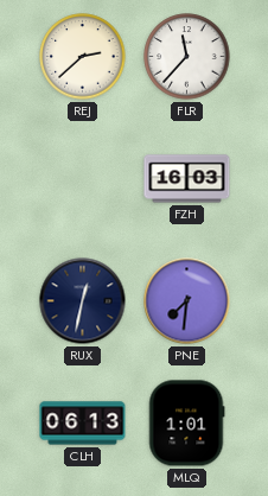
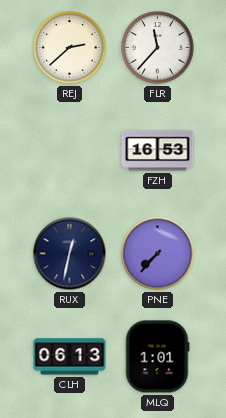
FZH: 16:03 -> 16:53
PNE: 7:31 -> 7:37
